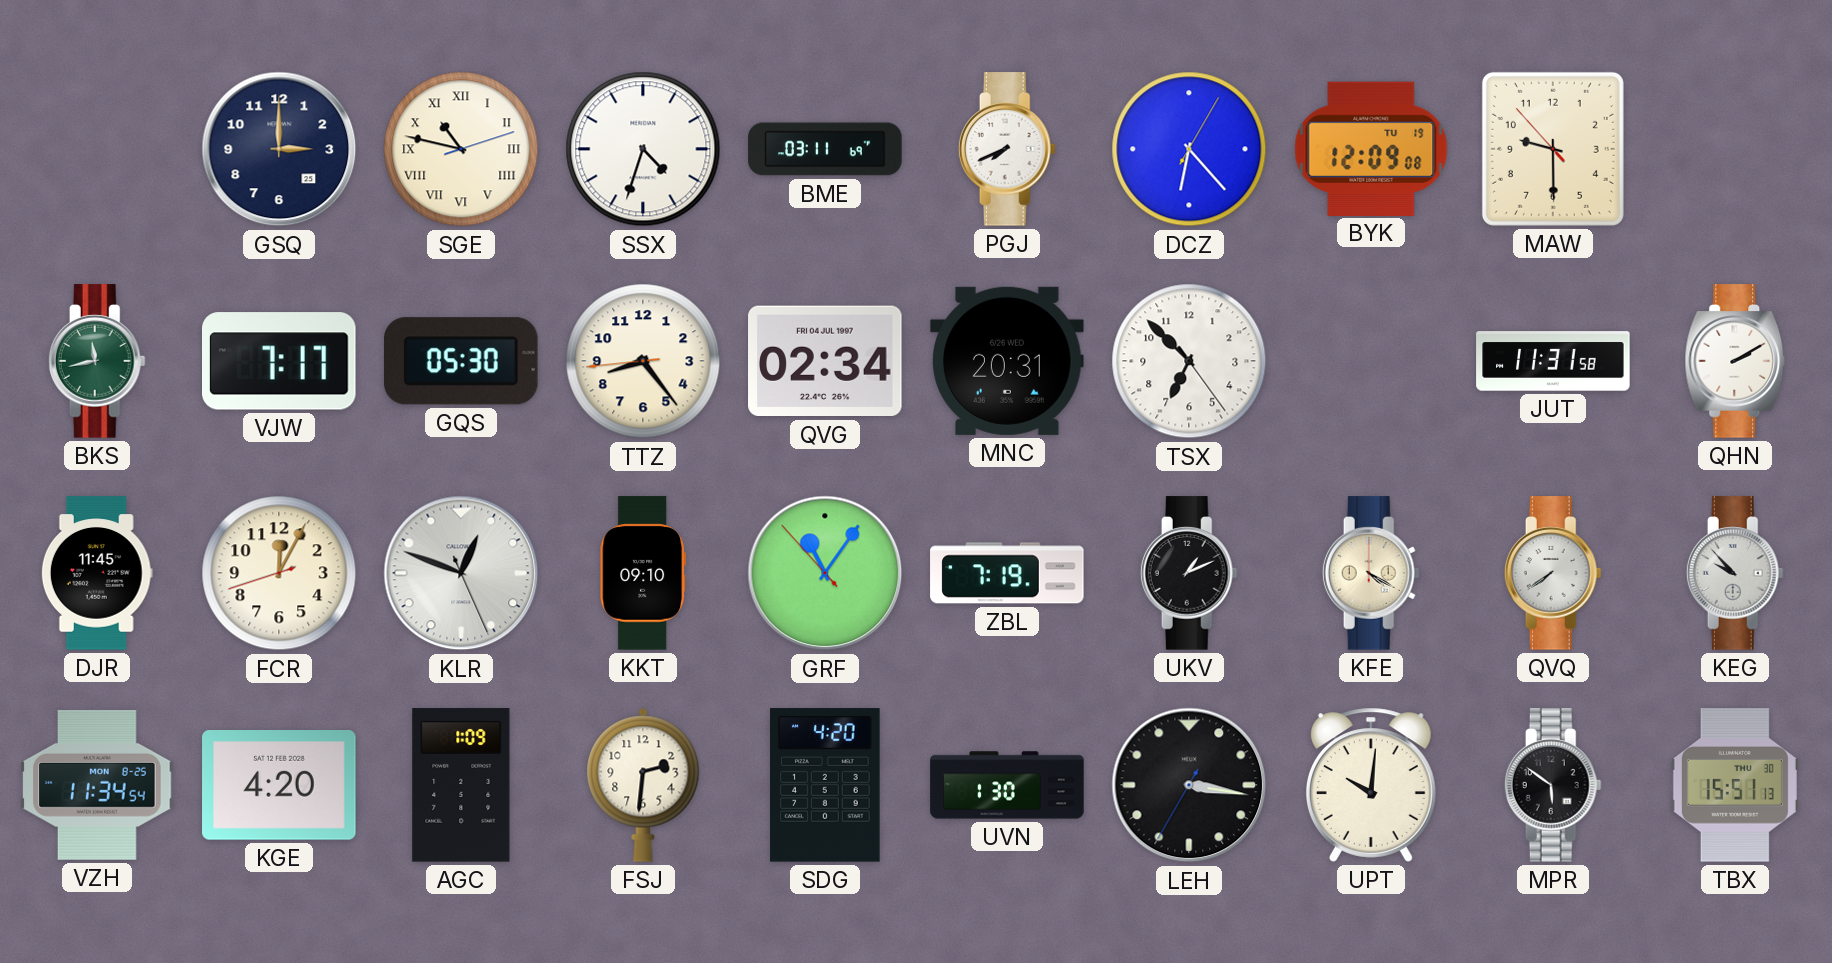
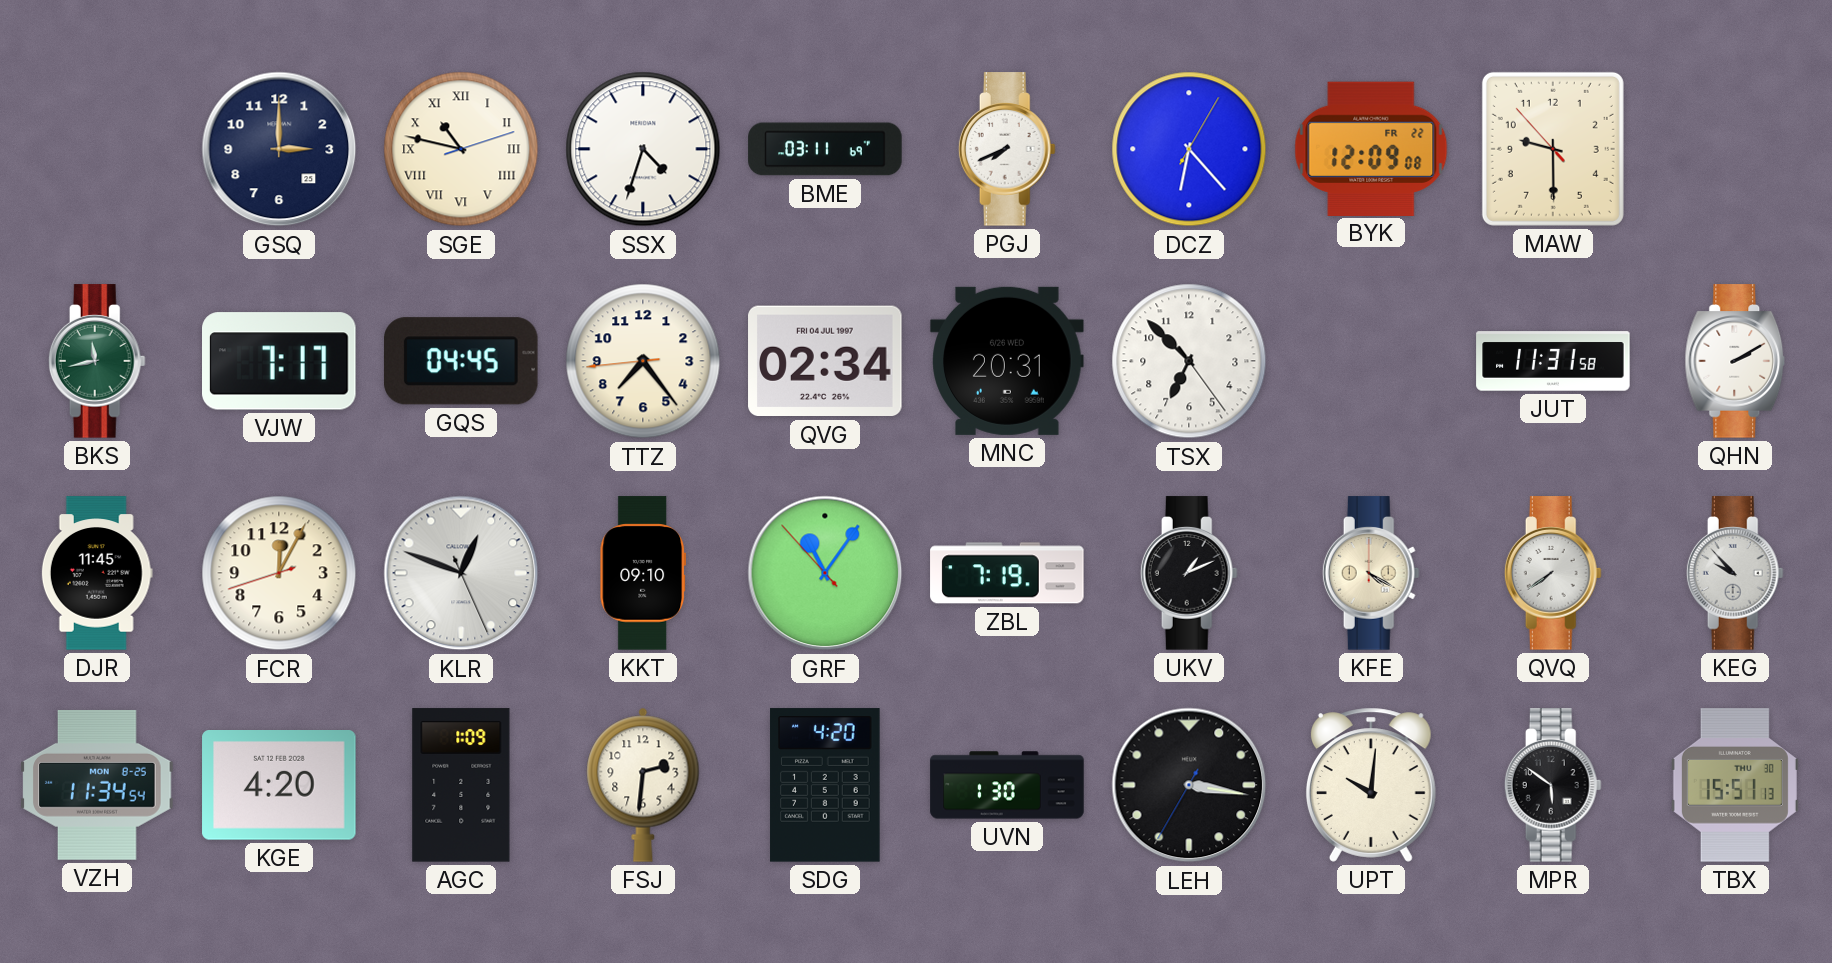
BYK date: TU 19 -> FR 22
GQS: 05:30 -> 04:45
TTZ: 8:23 -> 7:23
